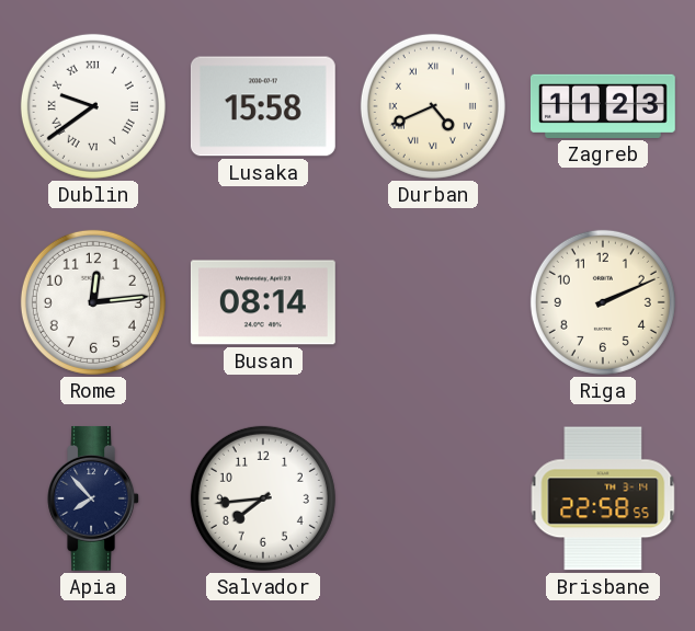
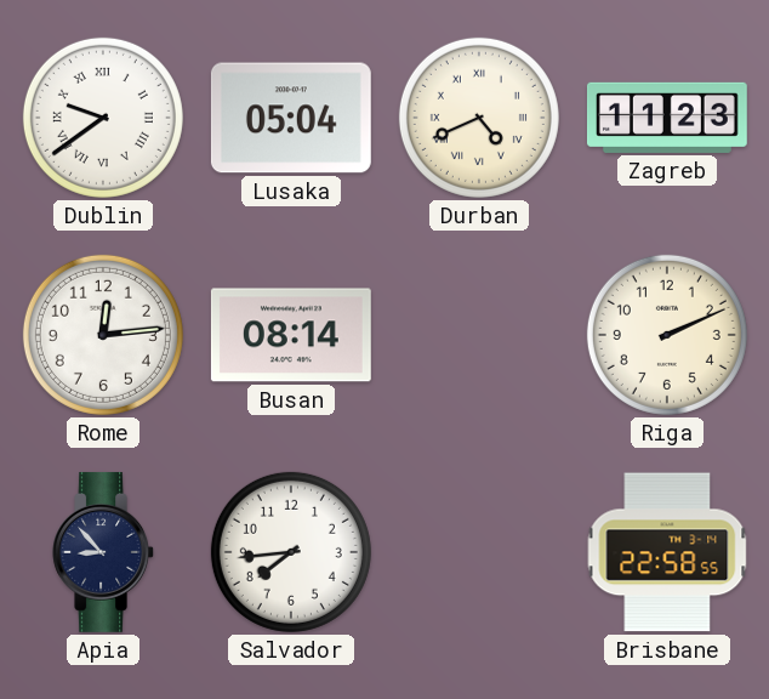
Lusaka: 15:58 -> 05:04
Apia: 7:53 -> 8:53
